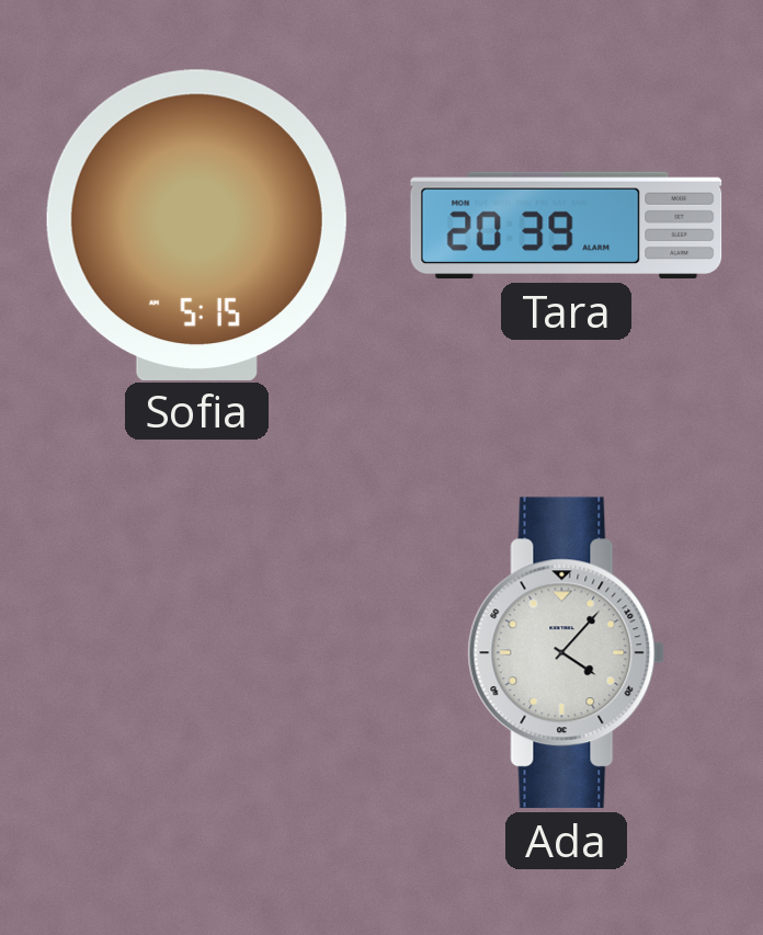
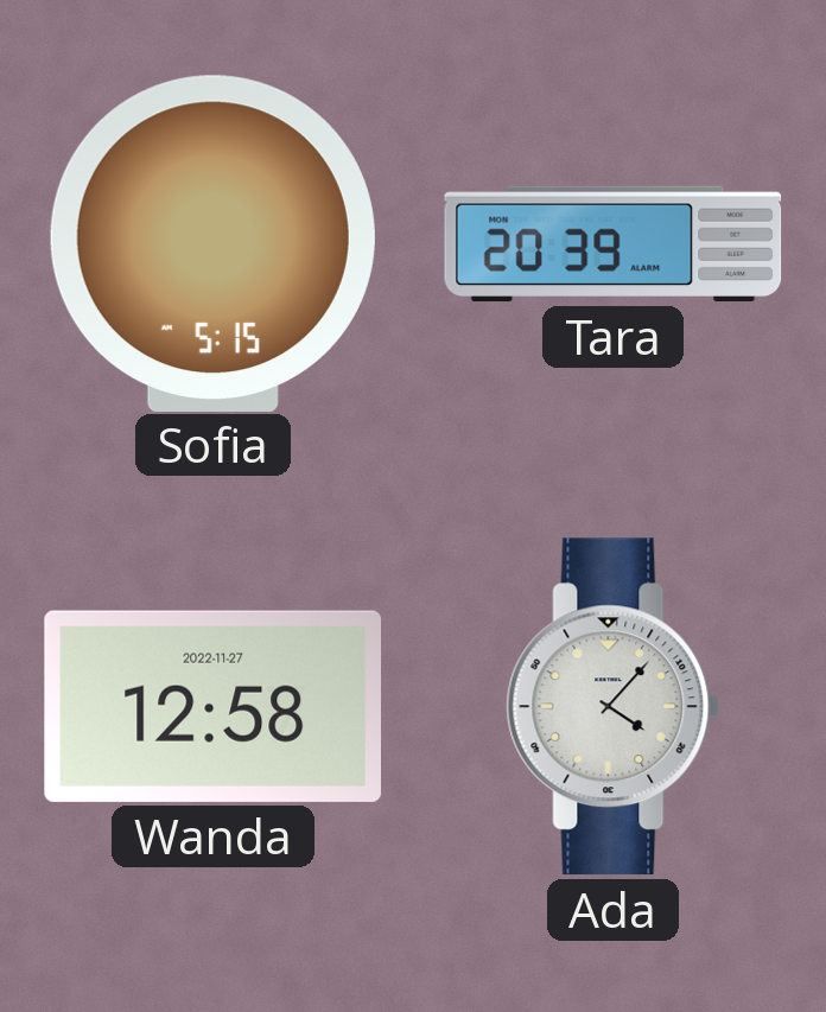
Wanda: none -> 12:58
